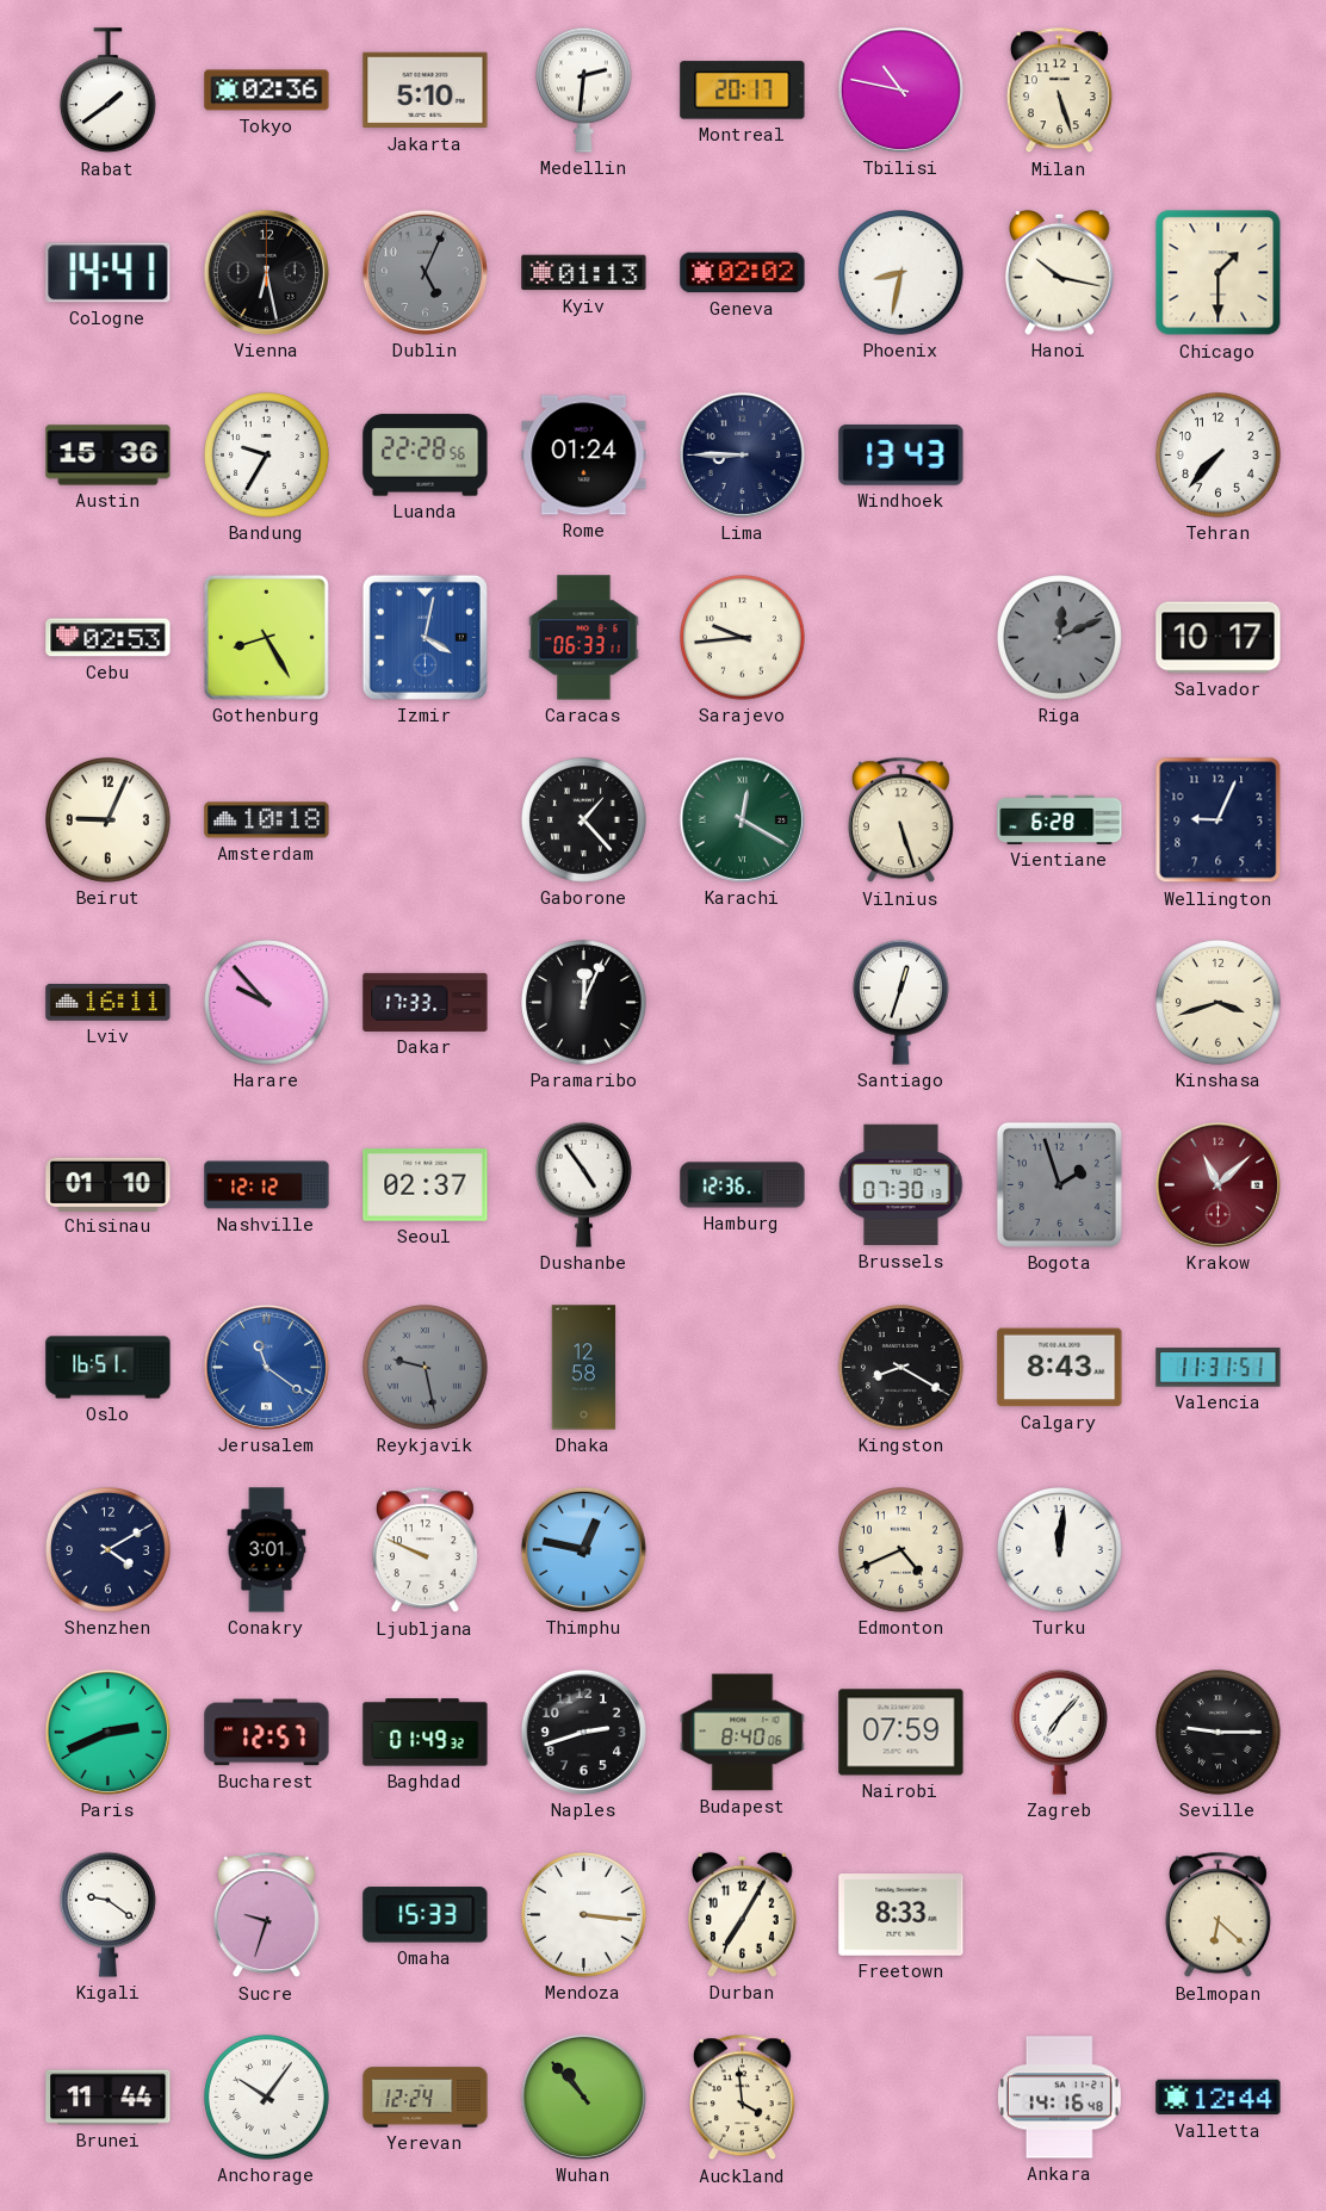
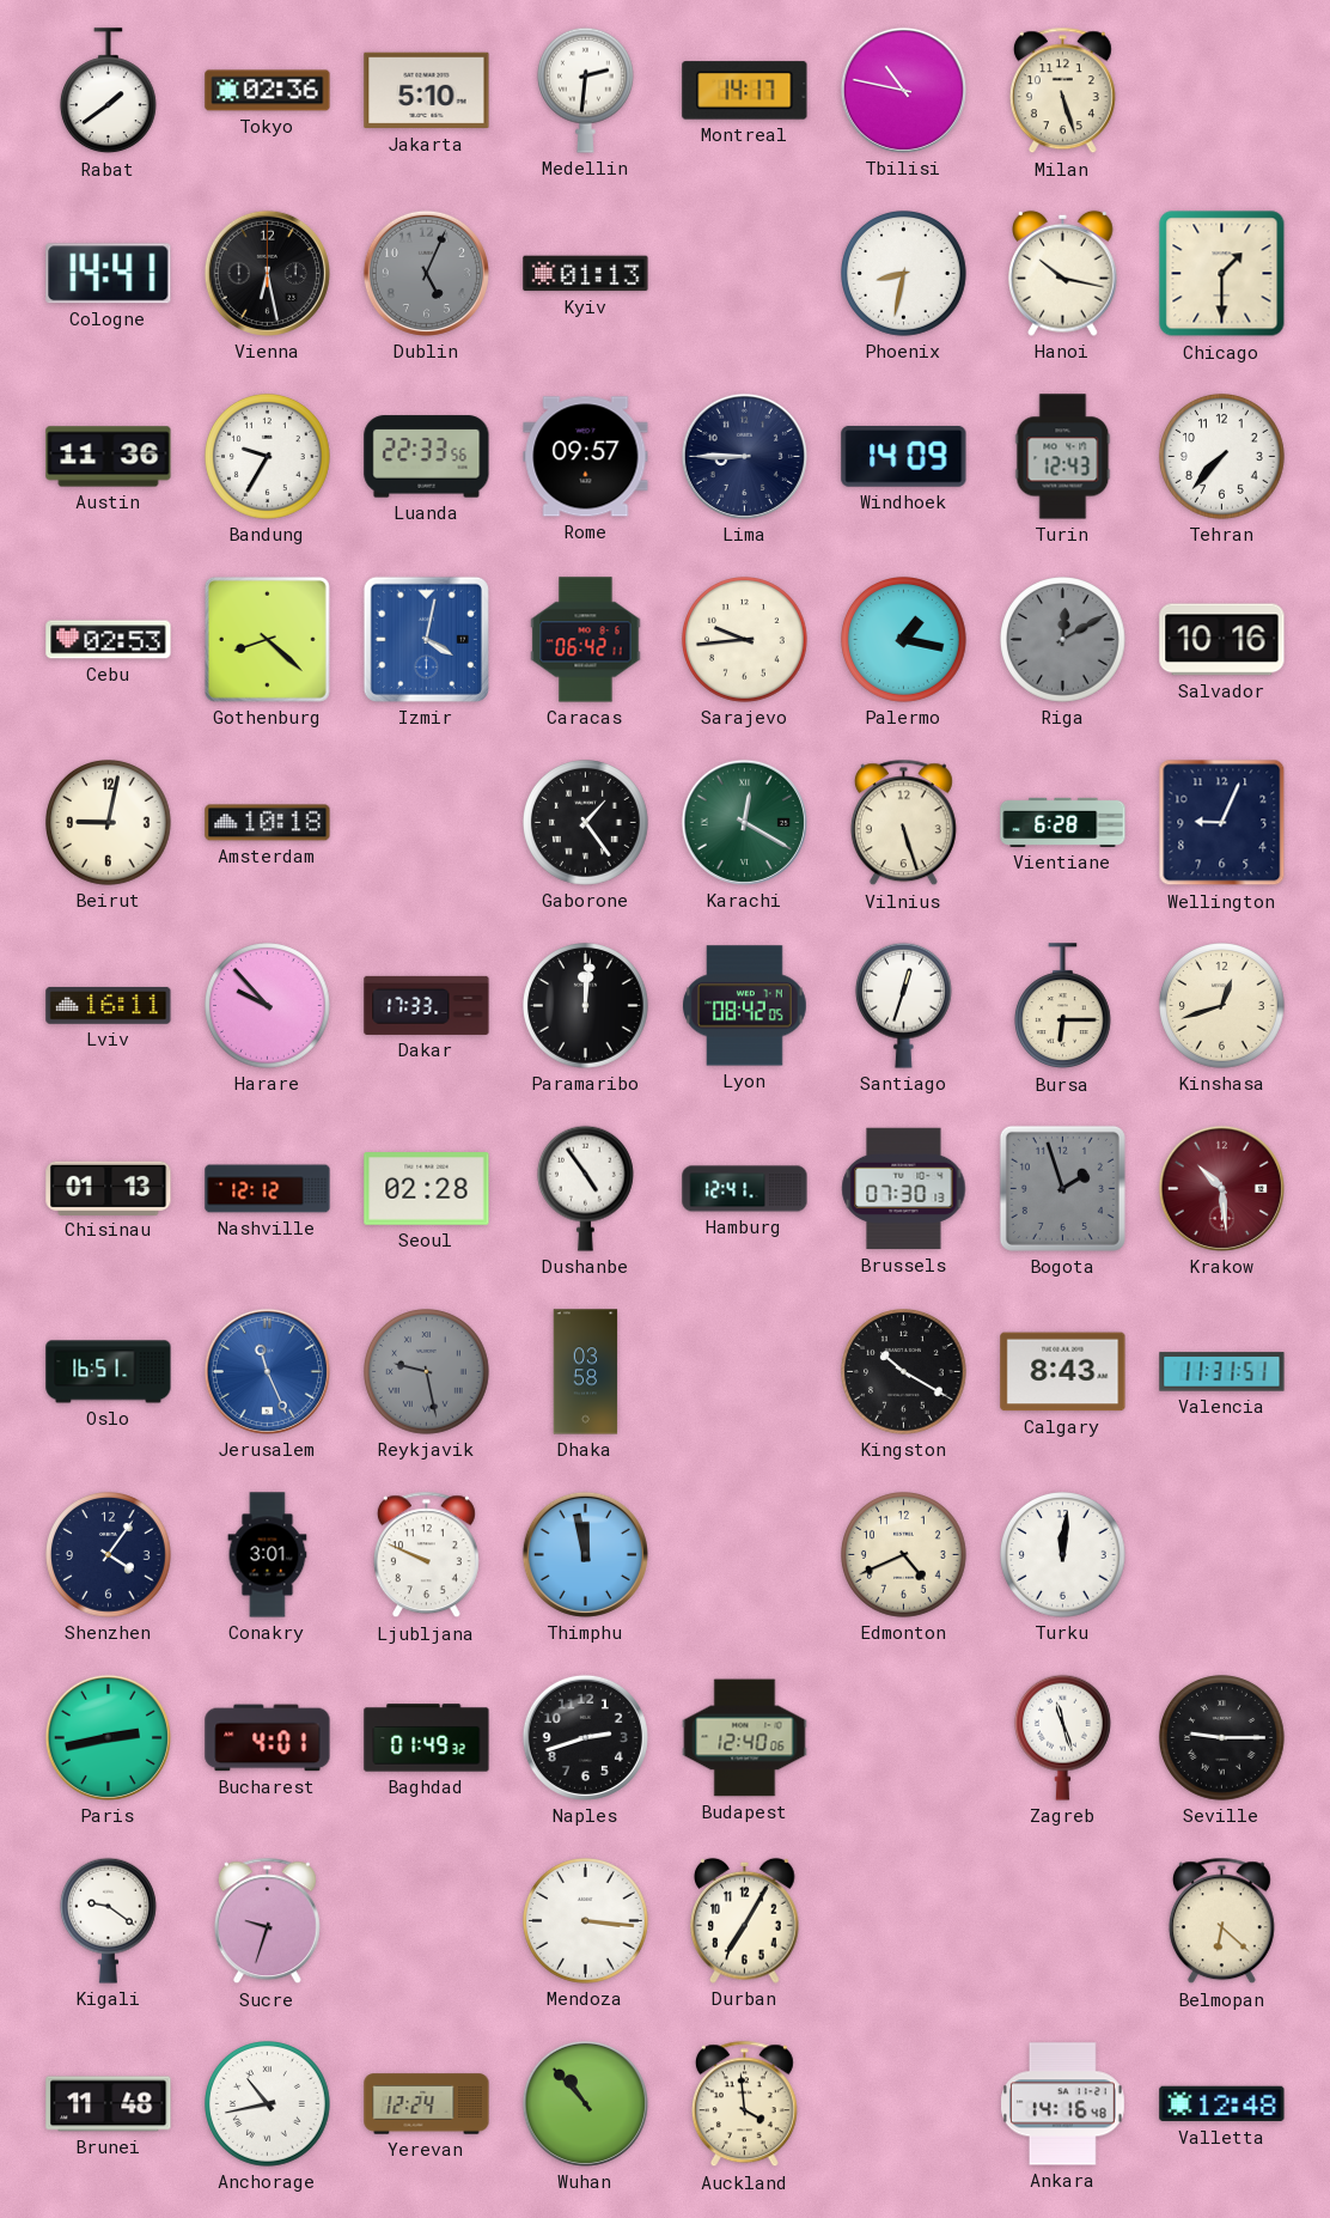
Montreal: 20:17 -> 14:17
Geneva: 02:02 -> none
Austin: 15:36 -> 11:36
Luanda: 22:28 -> 22:33
Rome: 01:24 -> 09:57
Windhoek: 13:43 -> 14:09
Turin: none -> 12:43
Gothenburg: 8:25 -> 8:22
Caracas: 06:33 -> 06:42
Palermo: none -> 1:17
Riga: 12:11 -> 12:10
Salvador: 10:17 -> 10:16
Beirut: 9:04 -> 9:02
Gaborone: 1:23 -> 1:24
Paramaribo: 12:04 -> 12:01
Lyon: none -> 08:42
Bursa: none -> 6:15
Kinshasa: 3:42 -> 12:42
Chisinau: 01:10 -> 01:13
Seoul: 02:37 -> 02:28
Hamburg: 12:36 -> 12:41
Krakow: 11:08 -> 10:29
Jerusalem: 11:21 -> 11:26
Dhaka: 12:58 -> 03:58
Kingston: 8:20 -> 10:20
Shenzhen: 4:10 -> 4:06
Thimphu: 12:47 -> 11:58
Paris: 2:41 -> 2:43
Bucharest: 12:57 -> 4:01
Budapest: 8:40 -> 12:40
Nairobi: 07:59 -> none
Zagreb: 7:07 -> 11:27
Omaha: 15:33 -> none
Freetown: 8:33 -> none
Brunei: 11:44 -> 11:48
Anchorage: 10:06 -> 10:43
Valletta: 12:44 -> 12:48
